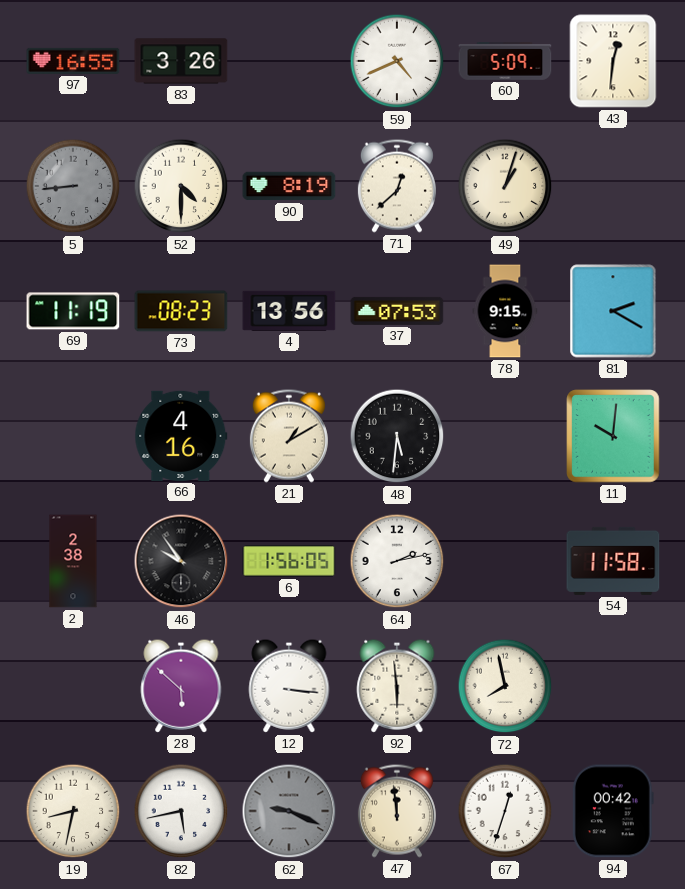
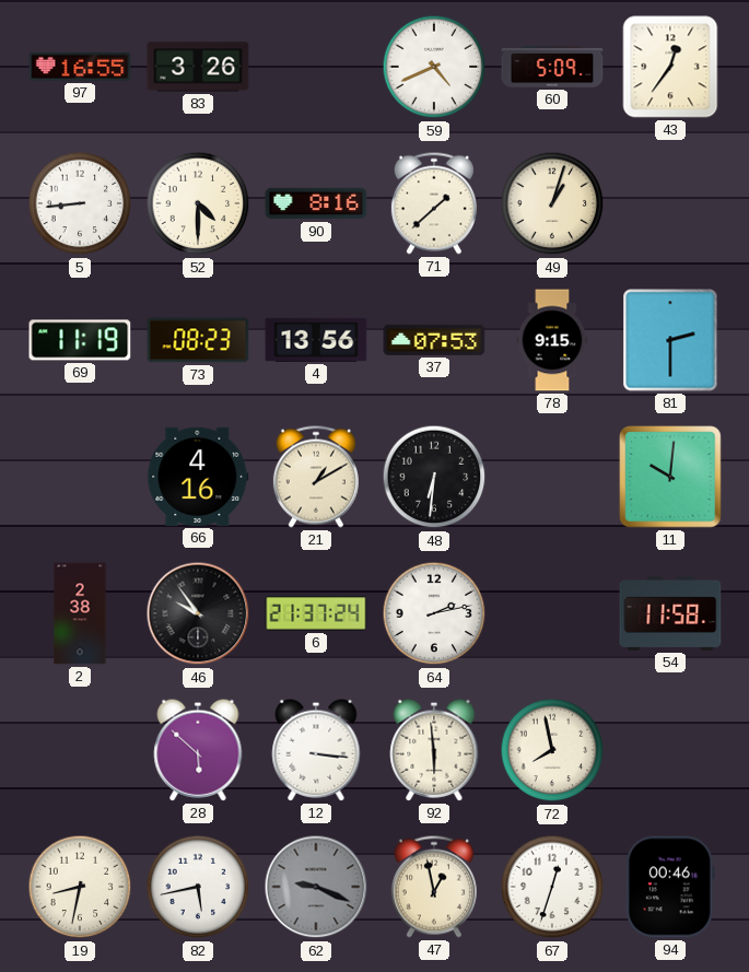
43: 12:31 -> 12:36
5 dial: grey -> white
90: 8:19 -> 8:16
71: 12:38 -> 1:38
81: 2:20 -> 2:30
48: 5:31 -> 6:31
6: 1:56 -> 21:37
47: 11:59 -> 12:58
94: 00:42 -> 00:46
